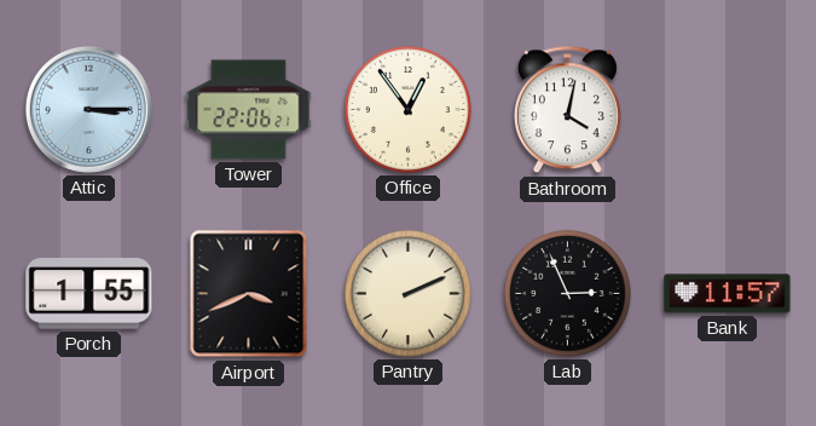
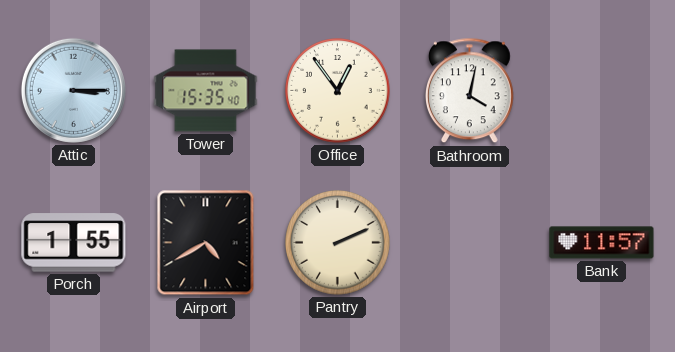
Tower: 22:06 -> 15:35
Airport: 3:41 -> 4:40
Lab: 2:56 -> none
